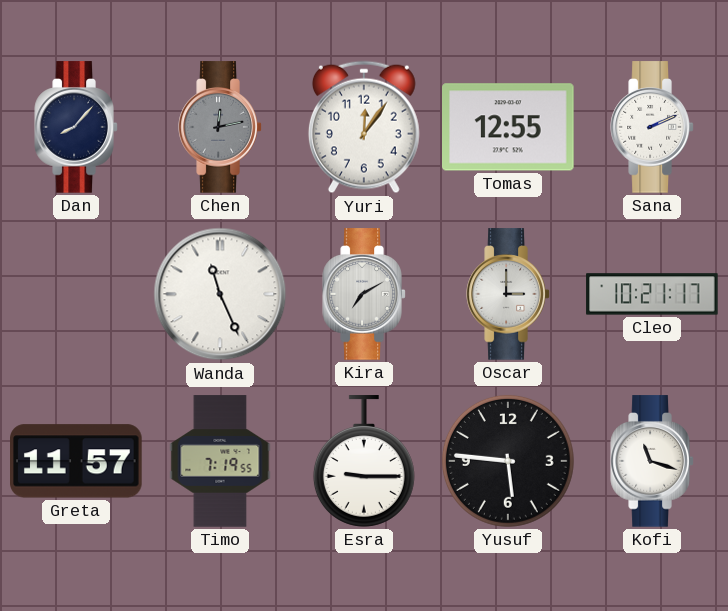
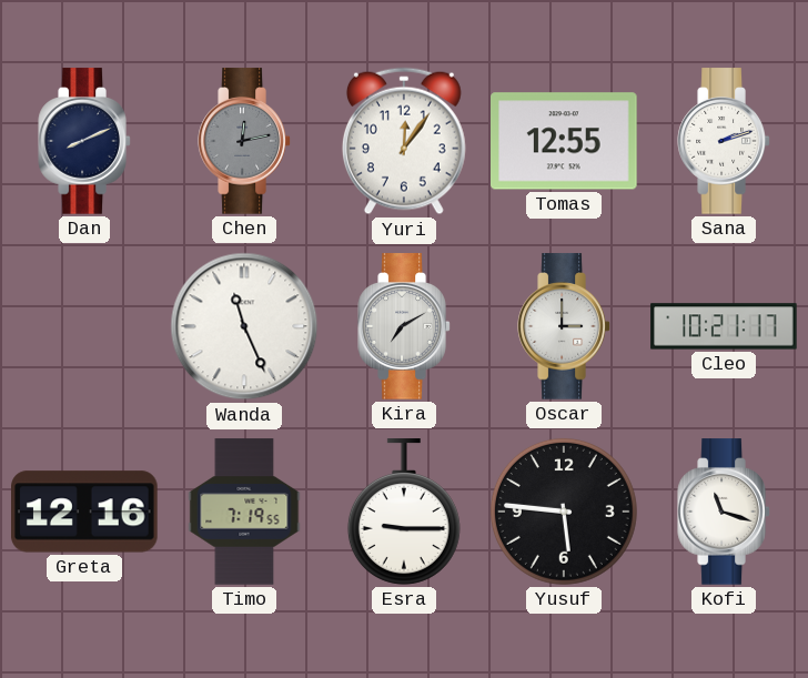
Dan: 8:07 -> 8:11
Sana: 2:11 -> 2:12
Greta: 11:57 -> 12:16
